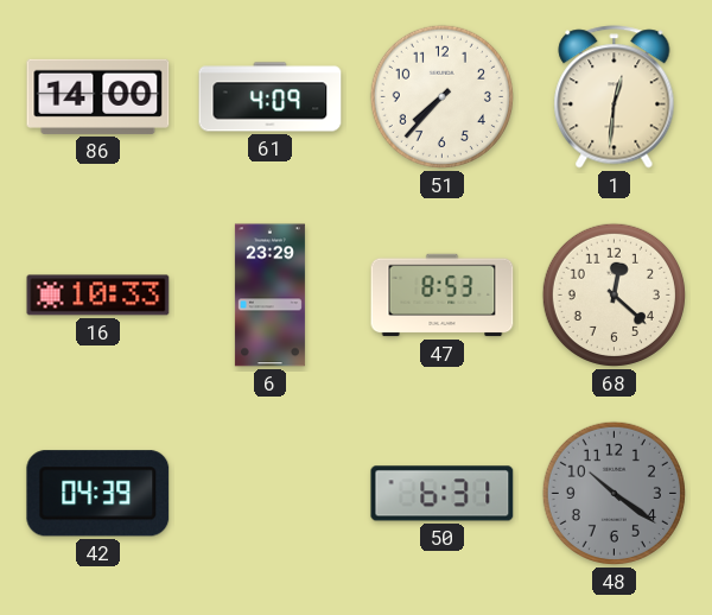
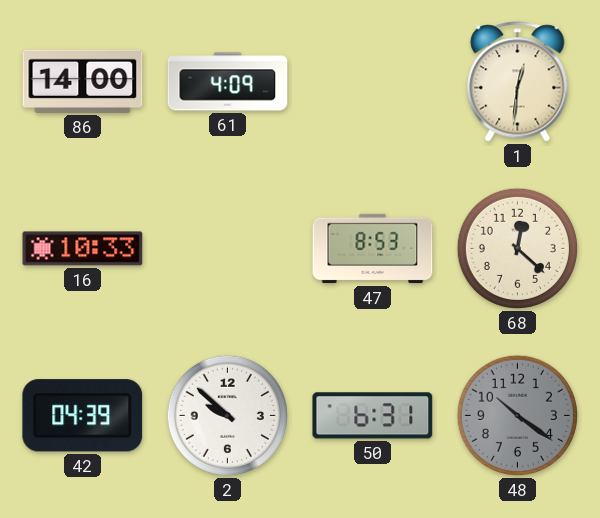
51: 7:37 -> none
6: 23:29 -> none
2: none -> 9:52
